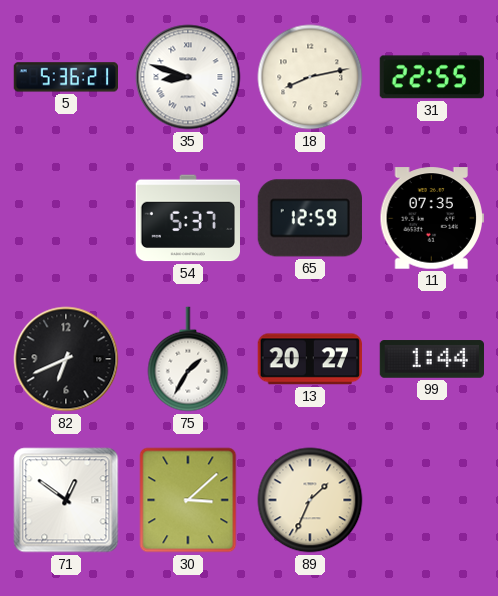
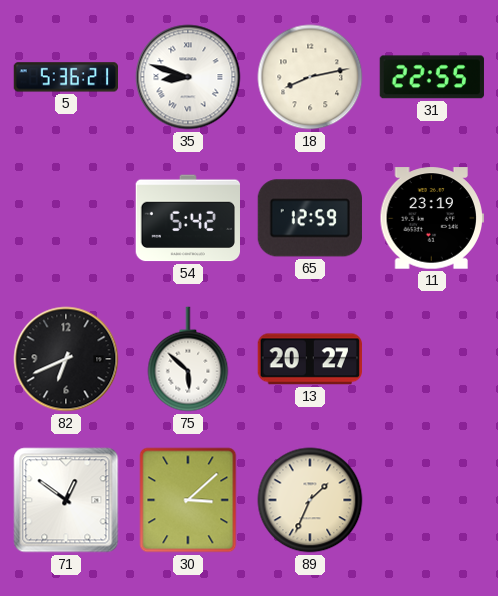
54: 5:37 -> 5:42
11: 07:35 -> 23:19
75: 1:35 -> 5:52
99: 1:44 -> none
